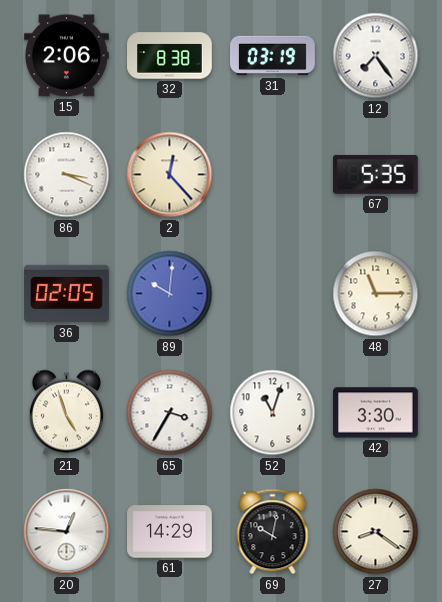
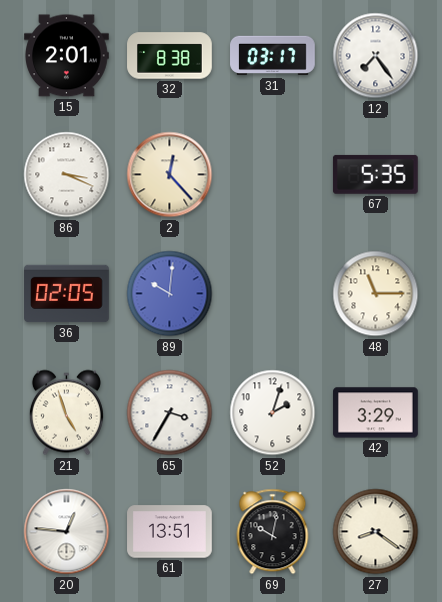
15: 2:06 -> 2:01
31: 03:19 -> 03:17
52: 11:03 -> 2:03
42: 3:30 -> 3:29
61: 14:29 -> 13:51
